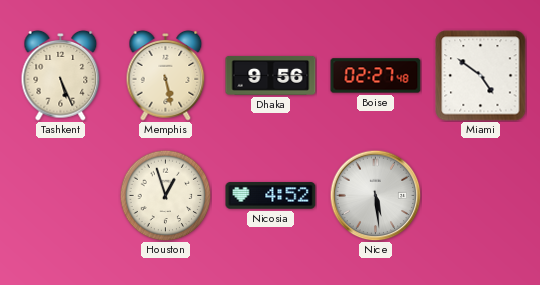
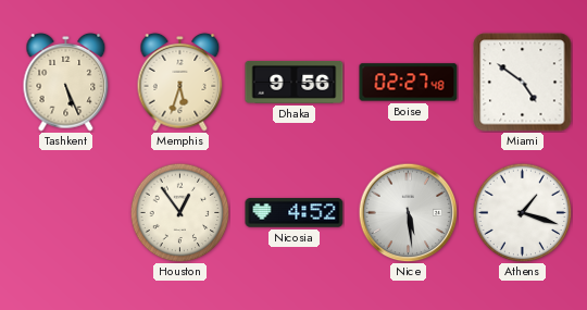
Memphis: 5:28 -> 5:33
Houston: 12:57 -> 12:54
Athens: none -> 1:18
